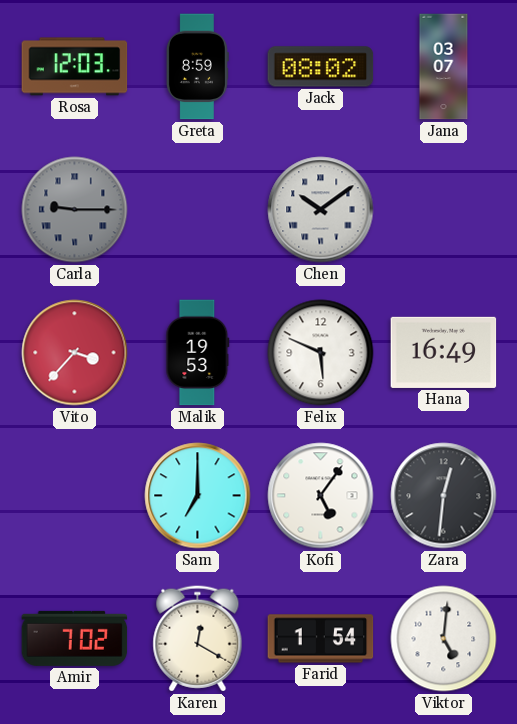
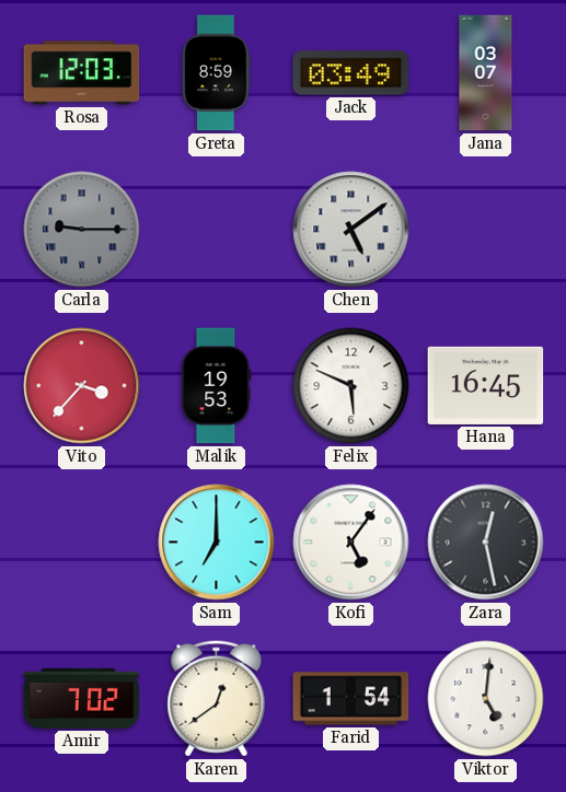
Jack: 08:02 -> 03:49
Chen: 10:09 -> 5:09
Hana: 16:49 -> 16:45
Zara: 12:31 -> 12:28
Karen: 12:20 -> 12:39
